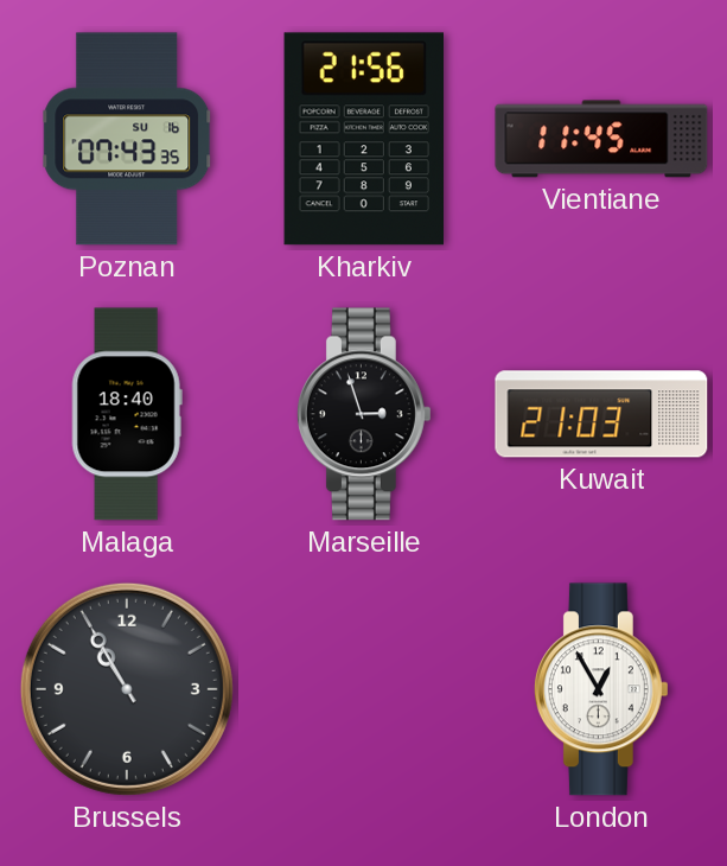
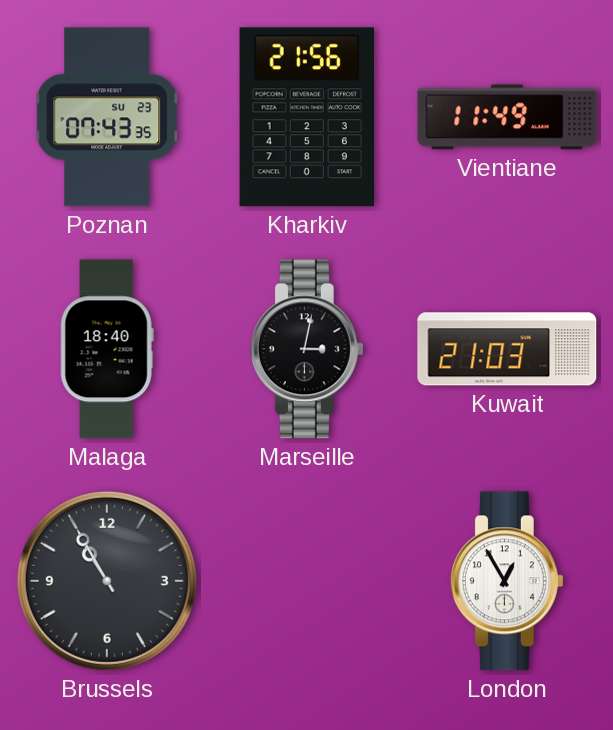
Poznan date: SU 16 -> SU 23
Vientiane: 11:45 -> 11:49
Marseille: 2:57 -> 3:02
